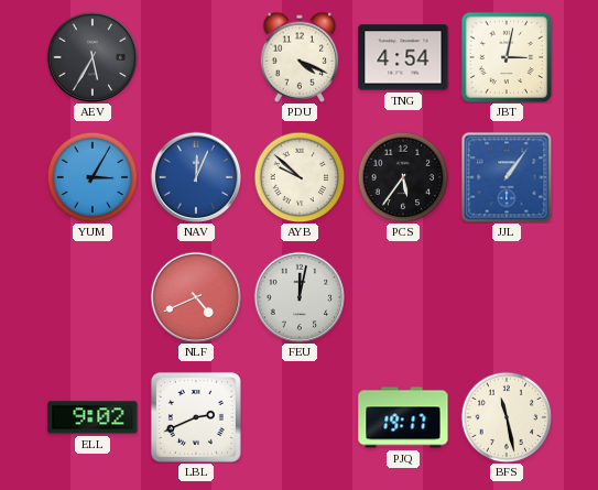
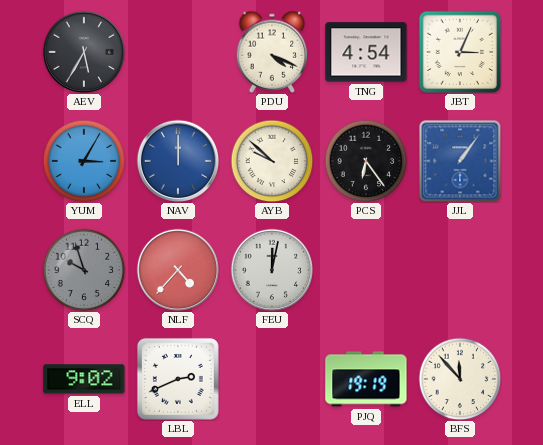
JBT: 3:02 -> 3:04
NAV: 12:04 -> 12:00
PCS: 5:36 -> 6:24
SCQ: none -> 9:57
NLF: 4:41 -> 4:37
PJQ: 19:17 -> 19:19
BFS: 11:28 -> 11:53
